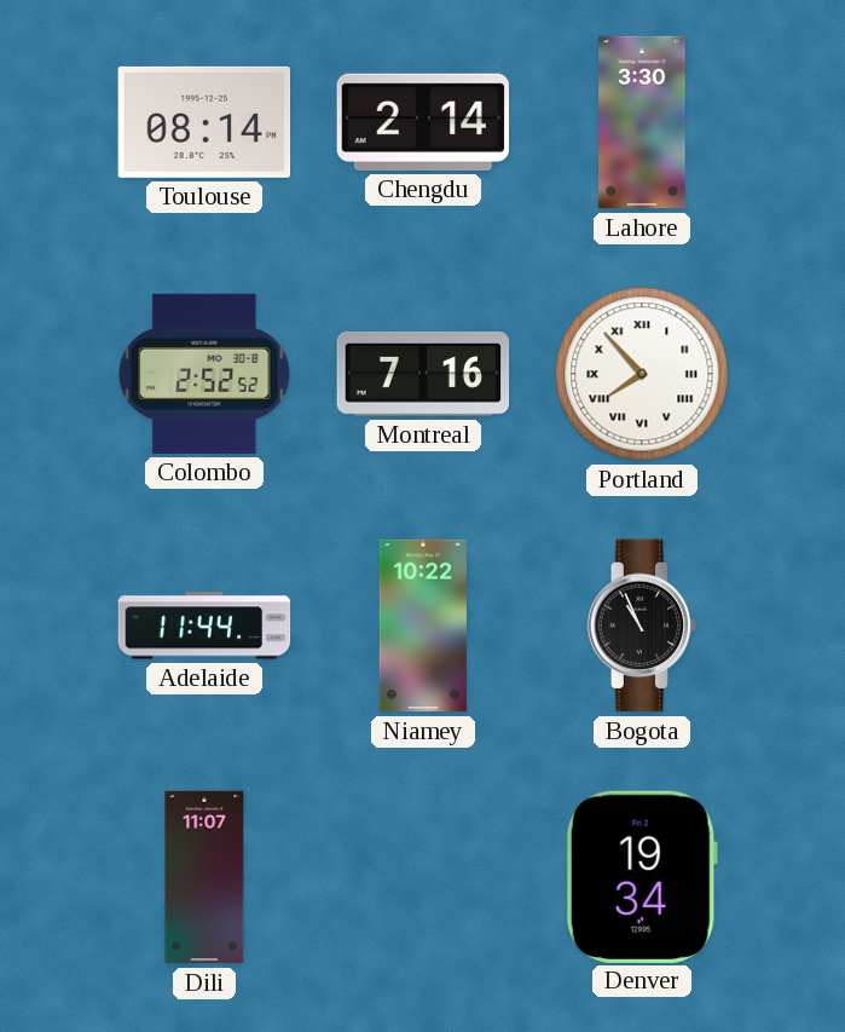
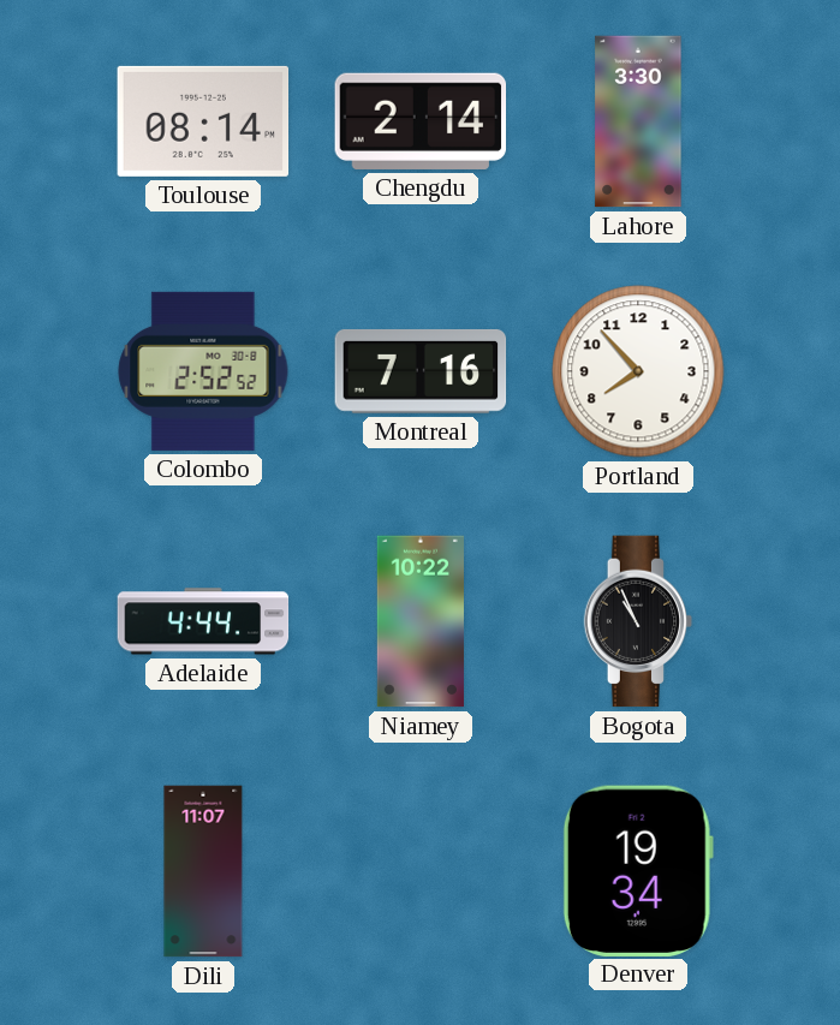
Portland numerals: Roman -> Arabic
Adelaide: 11:44 -> 4:44
